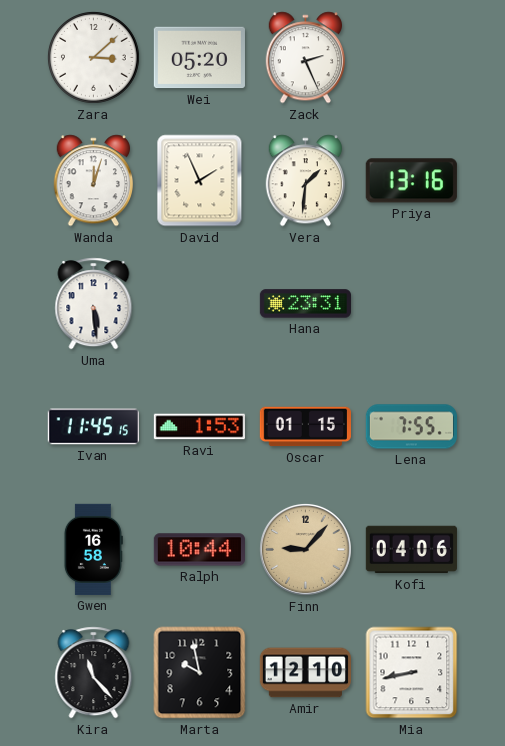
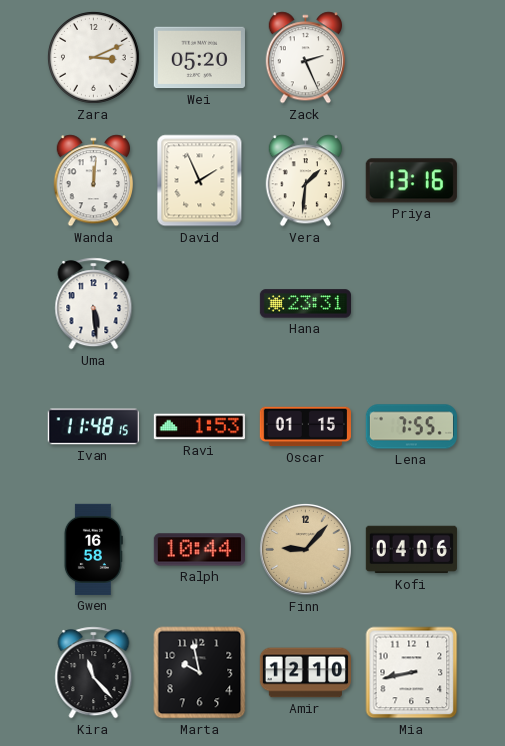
Zara: 3:08 -> 3:11
Wanda: 12:03 -> 12:01
Ivan: 11:45 -> 11:48
